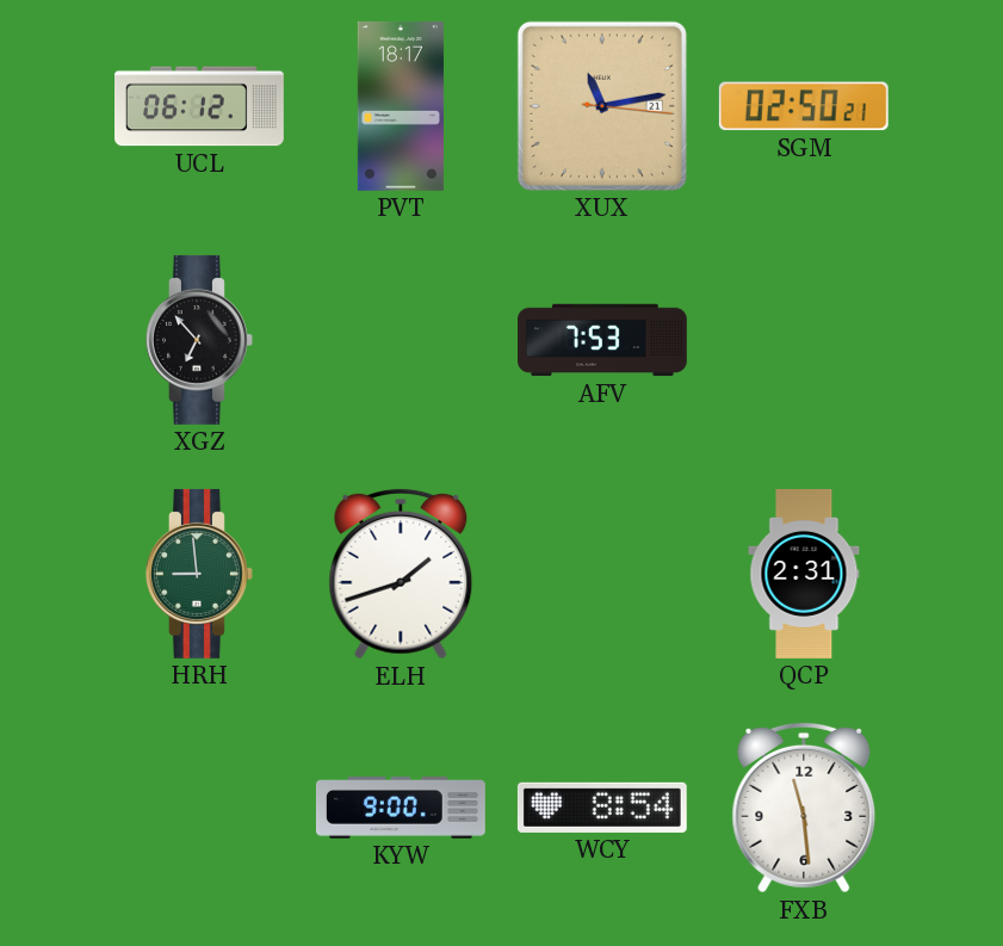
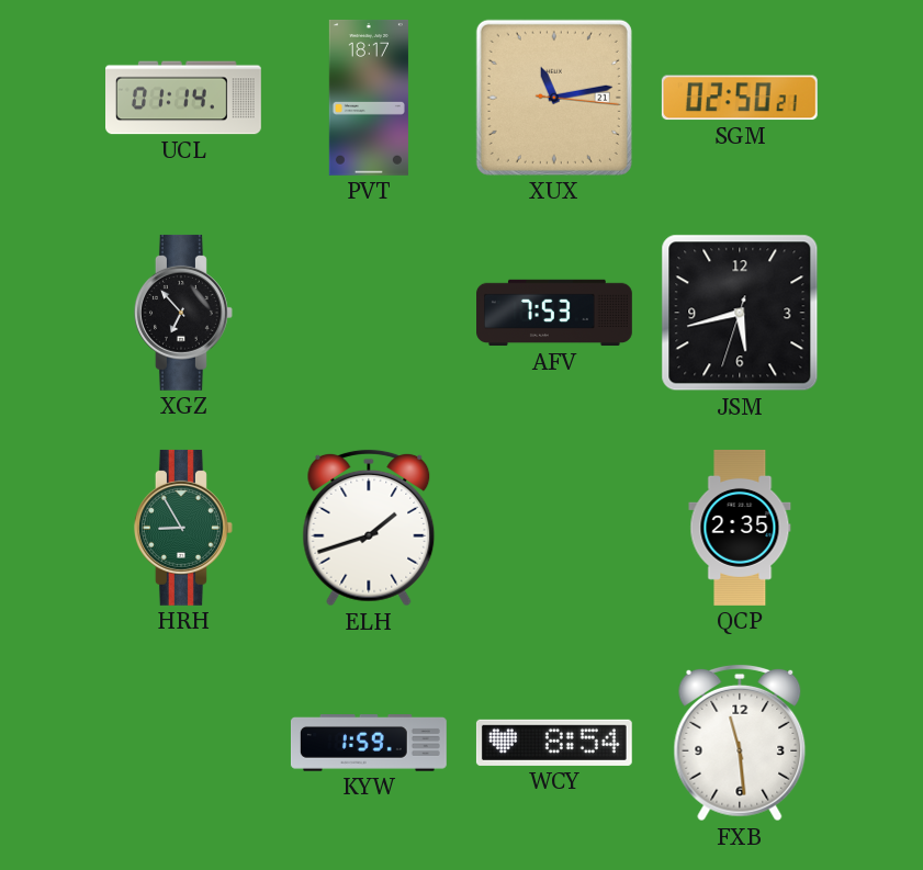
UCL: 06:12 -> 01:14
JSM: none -> 5:42
HRH: 8:59 -> 8:55
QCP: 2:31 -> 2:35
KYW: 9:00 -> 1:59
